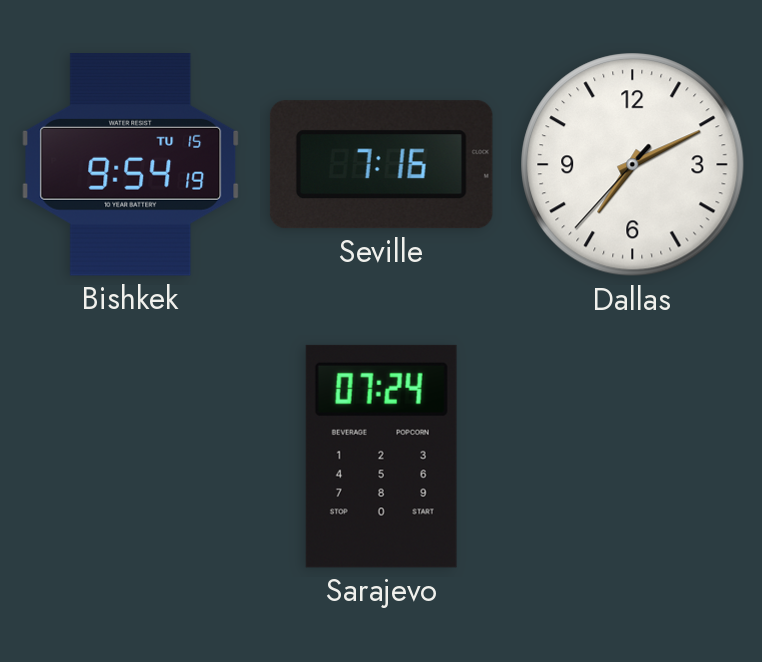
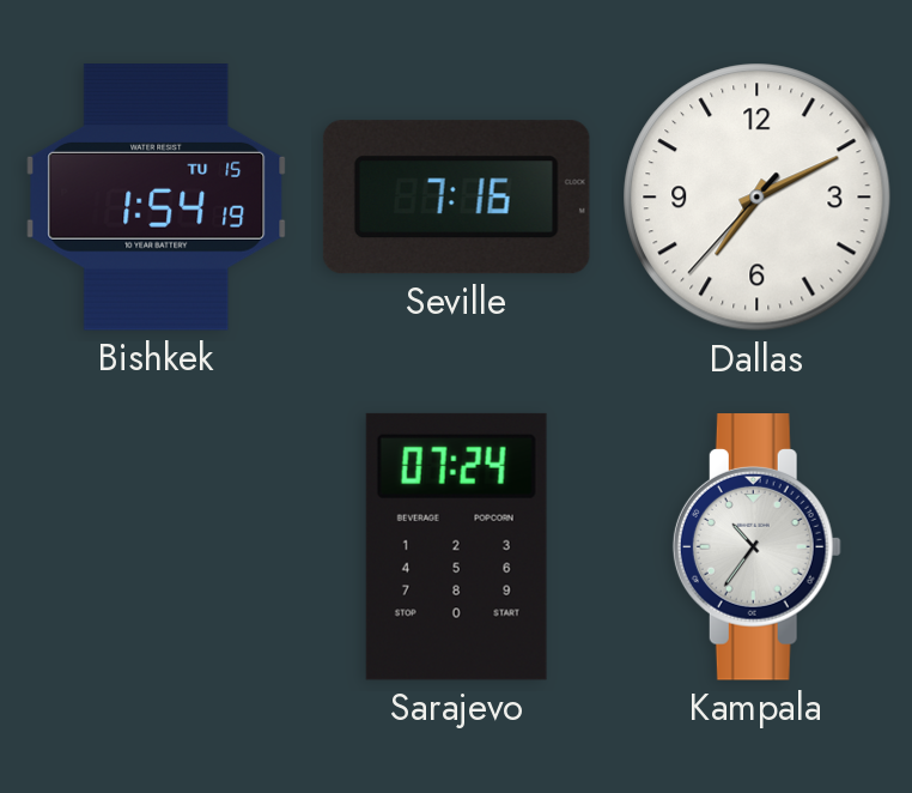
Bishkek: 9:54 -> 1:54
Kampala: none -> 10:36
